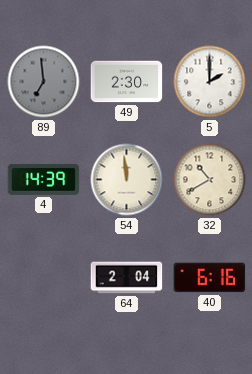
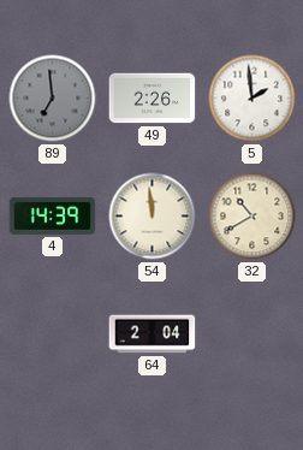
49: 2:30 -> 2:26
5: 2:00 -> 1:59
40: 6:16 -> none
